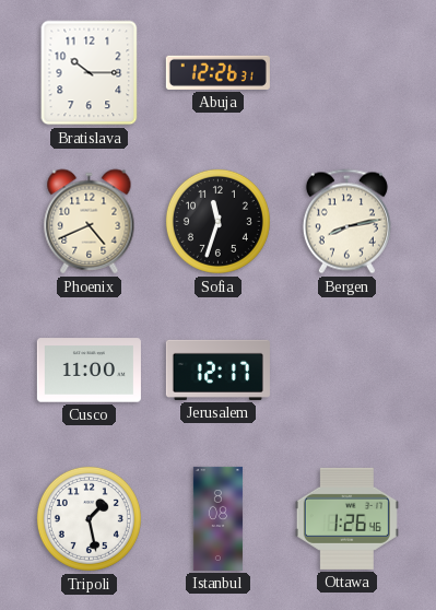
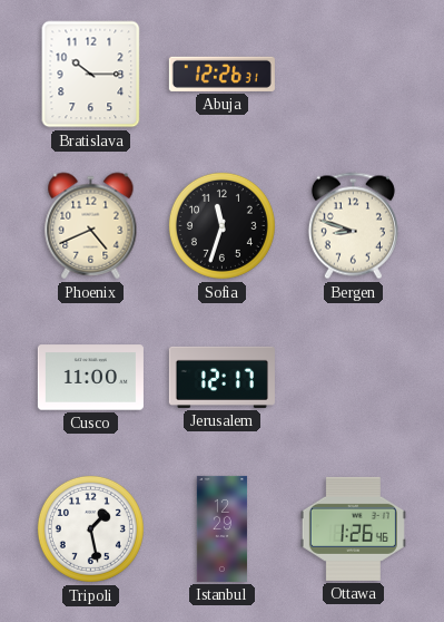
Bergen: 8:13 -> 8:48
Istanbul: 8:08 -> 12:29
